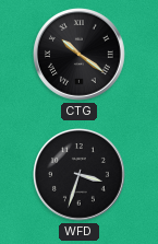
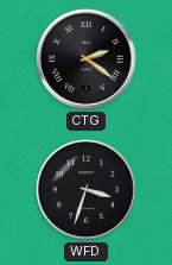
CTG: 10:21 -> 2:21
